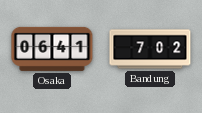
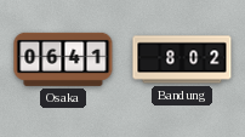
Bandung: 7:02 -> 8:02
